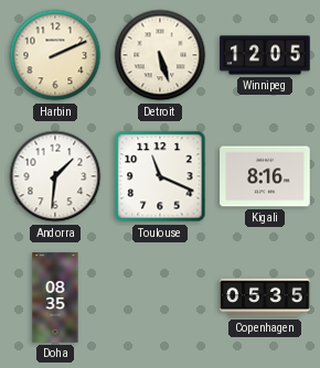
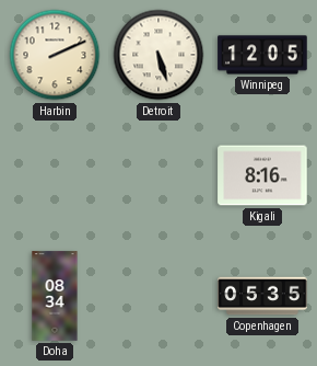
Andorra: 1:31 -> none
Toulouse: 11:19 -> none
Doha: 08:35 -> 08:34
